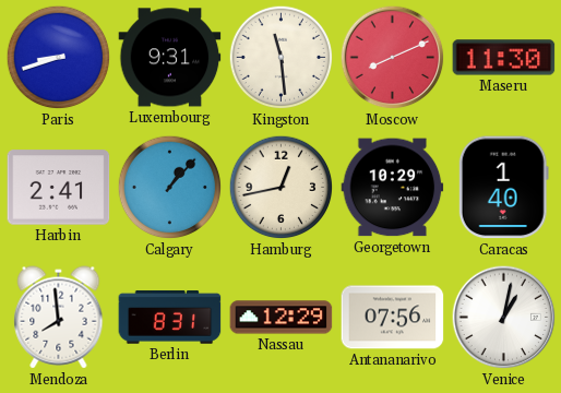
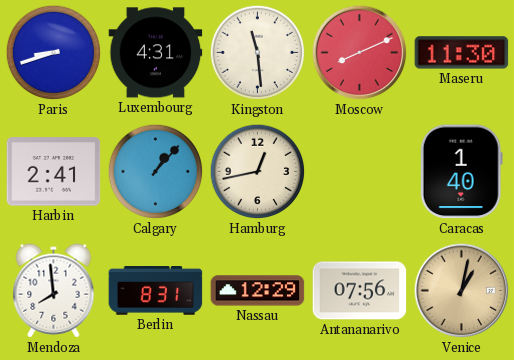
Luxembourg: 9:31 -> 4:31
Georgetown: 10:29 -> none
Venice dial: white -> champagne
